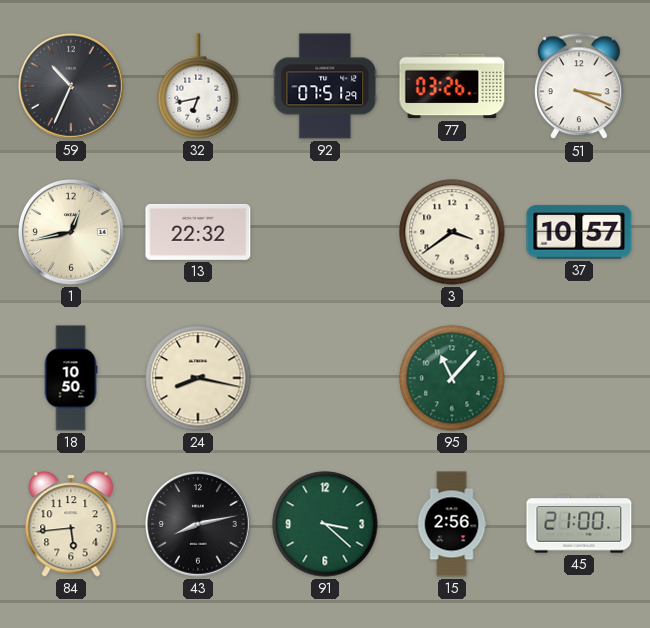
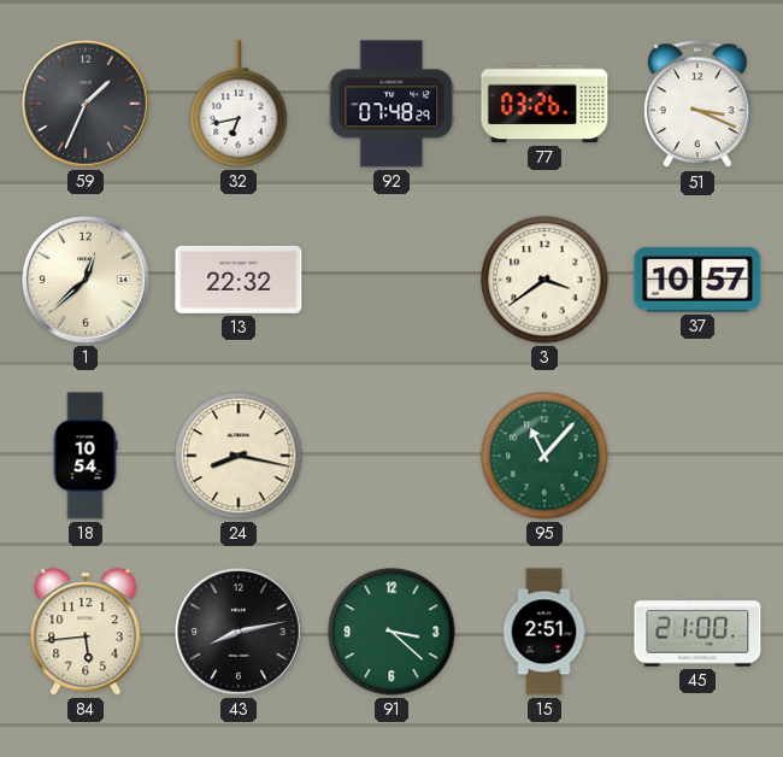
59: 10:34 -> 1:34
92: 07:51 -> 07:48
1: 12:43 -> 12:38
18: 10:50 -> 10:54
15: 2:56 -> 2:51
